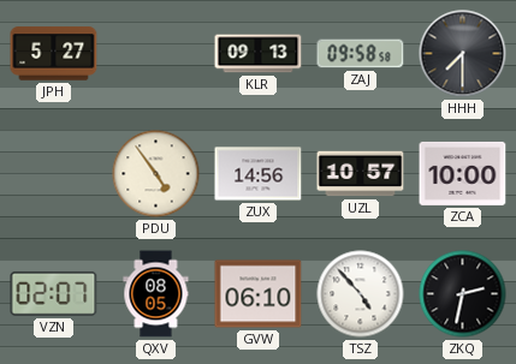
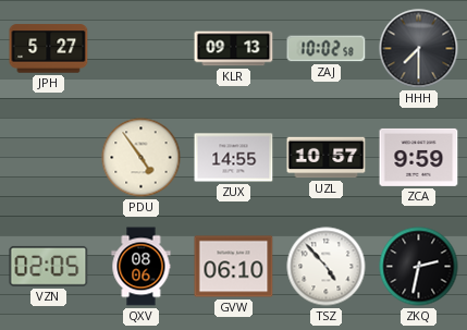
ZAJ: 09:58 -> 10:02
ZUX: 14:56 -> 14:55
ZCA: 10:00 -> 9:59
VZN: 02:07 -> 02:05
QXV: 08:05 -> 08:06
